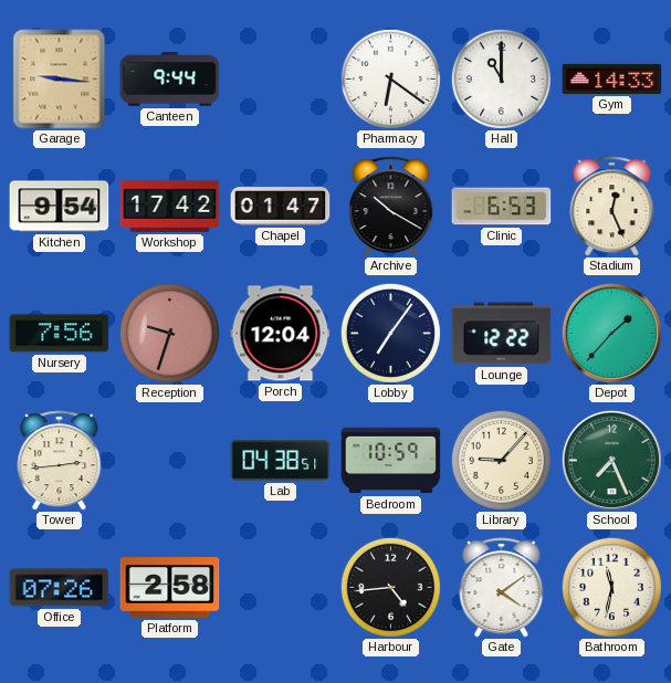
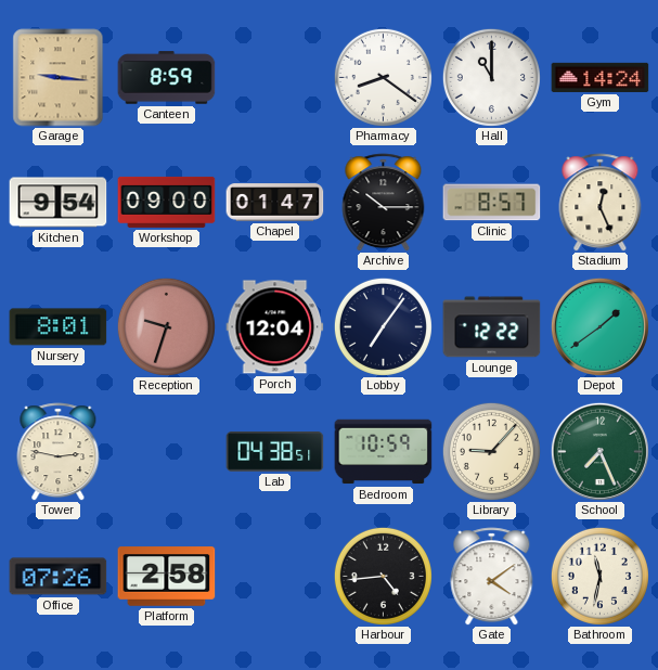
Canteen: 9:44 -> 8:59
Pharmacy: 6:21 -> 8:21
Gym: 14:33 -> 14:24
Workshop: 17:42 -> 09:00
Archive: 10:20 -> 10:15
Clinic: 6:53 -> 8:57
Nursery: 7:56 -> 8:01
Depot: 1:37 -> 1:39
Tower: 2:44 -> 2:47
